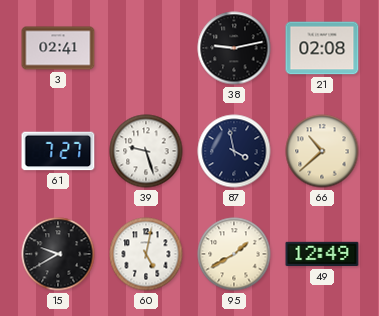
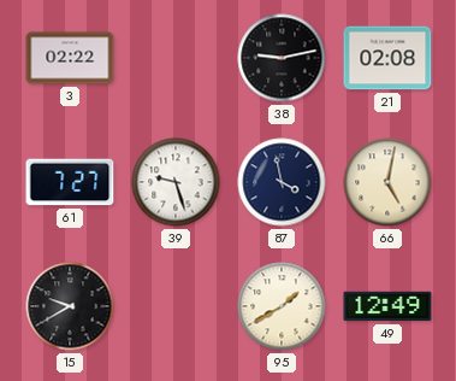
3: 02:41 -> 02:22
66: 10:38 -> 5:02
60: 5:02 -> none
